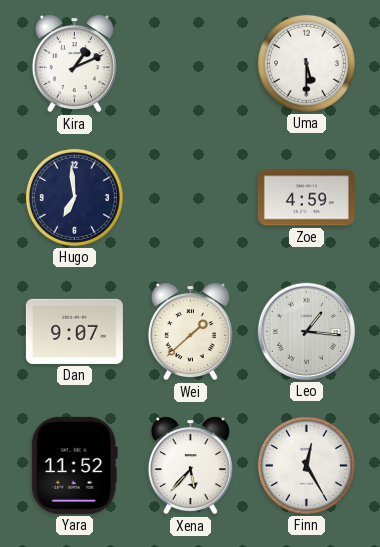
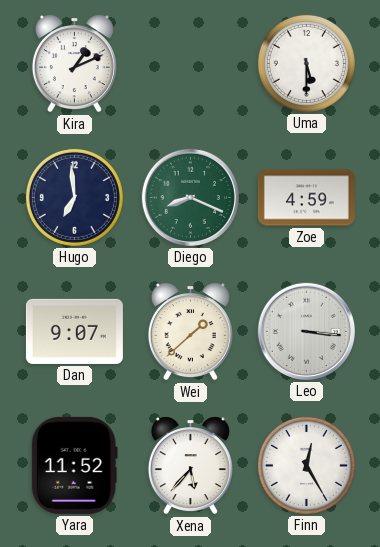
Diego: none -> 8:19
Leo: 1:16 -> 3:16
